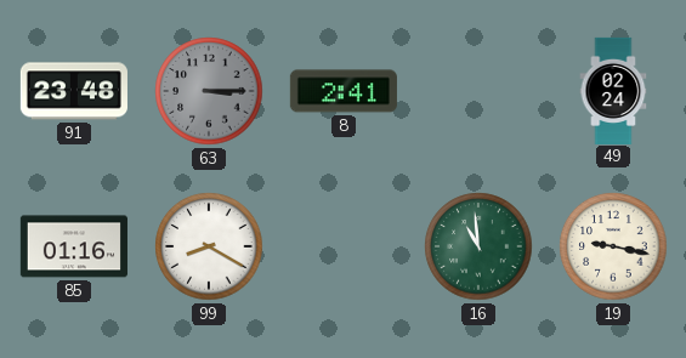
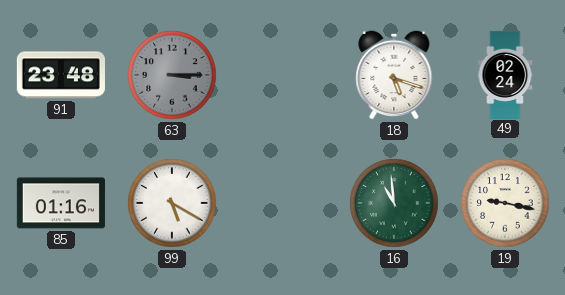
8: 2:41 -> none
18: none -> 5:18
99: 8:20 -> 5:20
